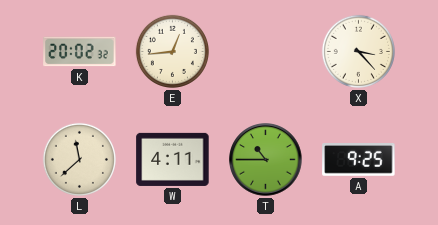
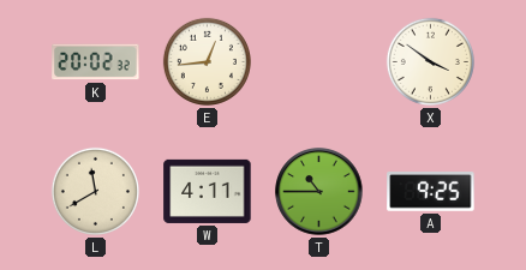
X: 3:23 -> 3:51
L: 11:38 -> 11:40
